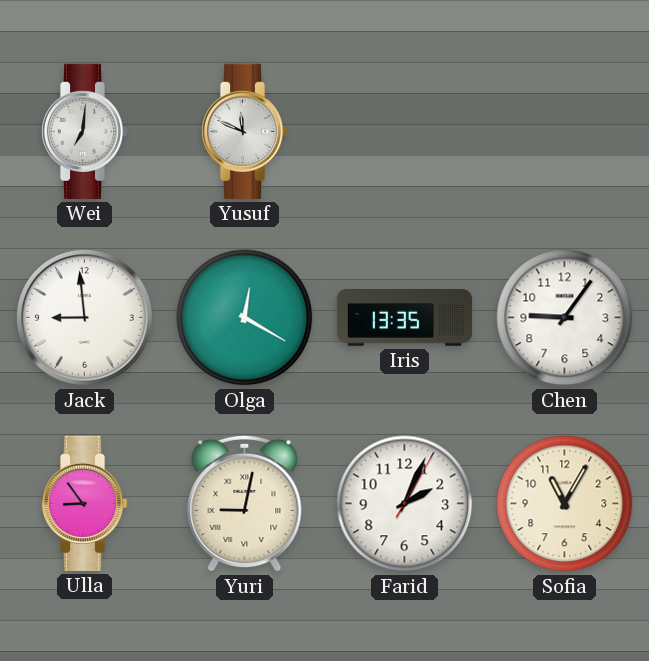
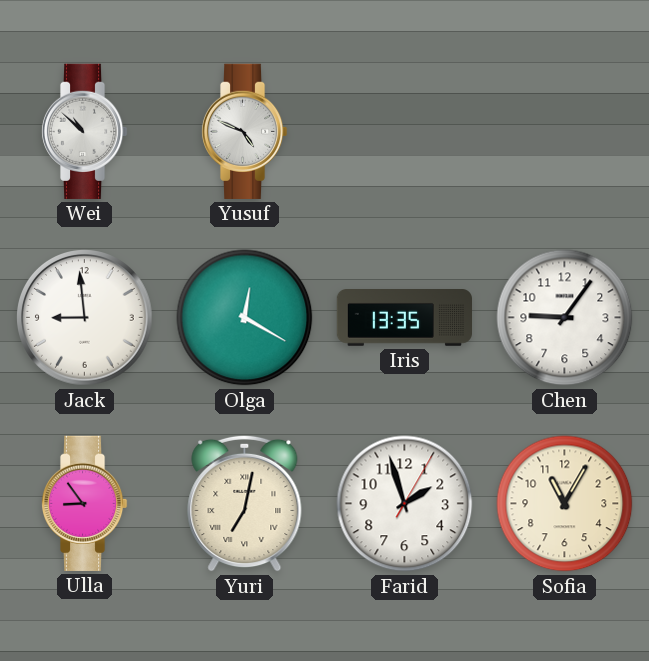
Wei: 7:01 -> 10:52
Yusuf: 11:49 -> 4:49
Yuri: 9:02 -> 7:02
Farid: 2:04 -> 1:57
